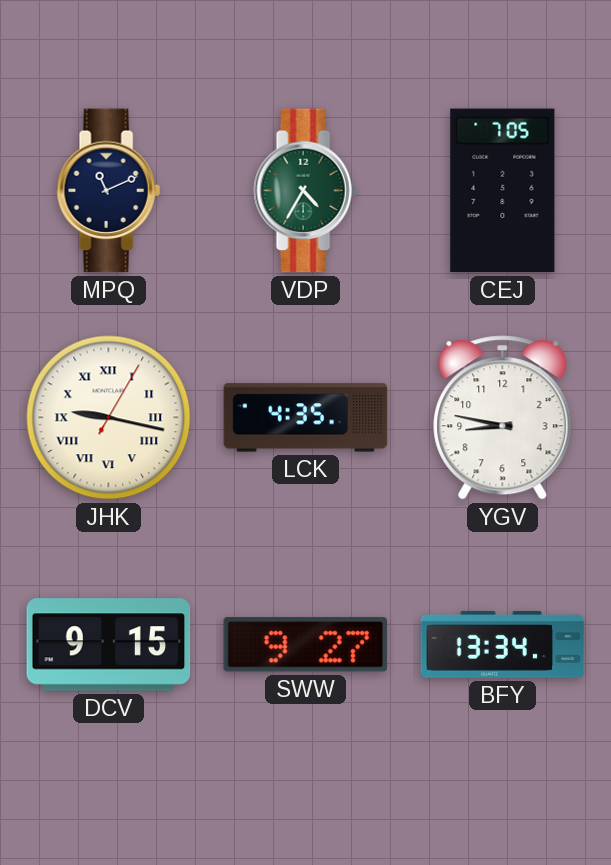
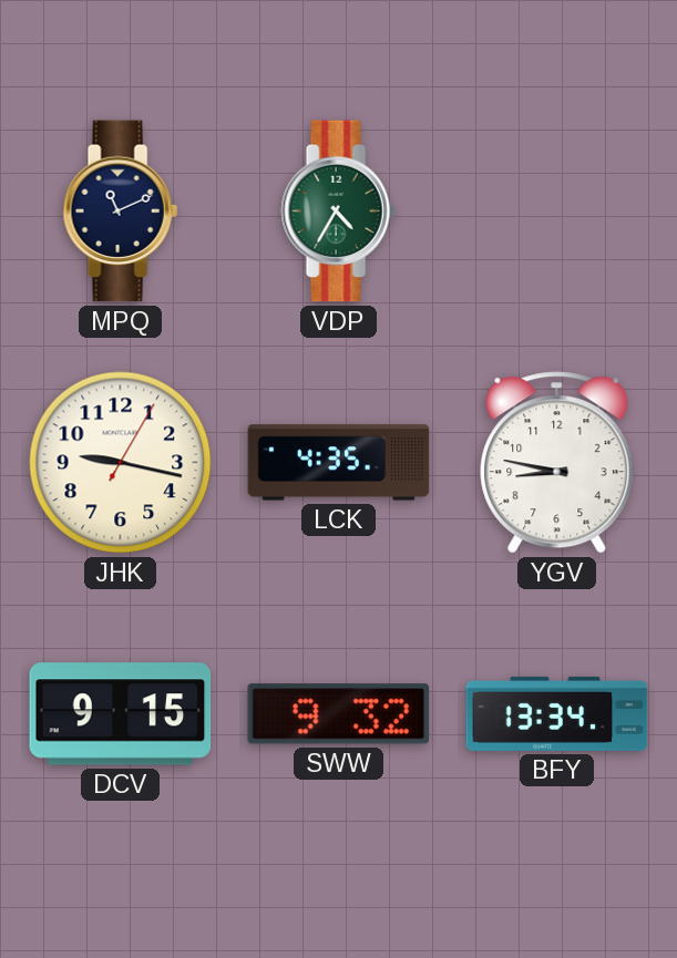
CEJ: 7:05 -> none
JHK numerals: Roman -> Arabic
SWW: 9:27 -> 9:32
